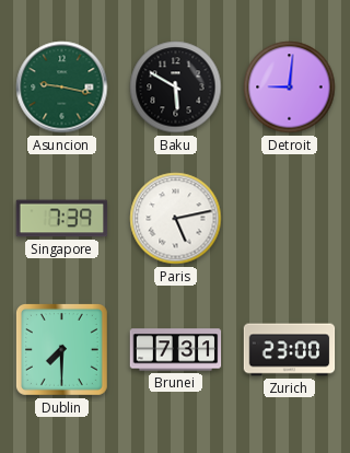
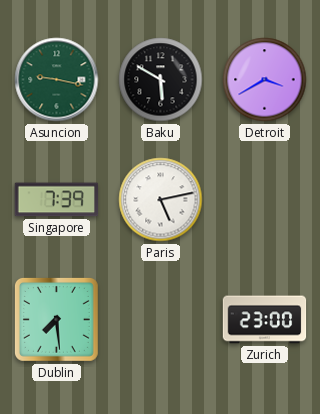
Detroit: 9:01 -> 3:40
Dublin: 7:30 -> 7:29
Brunei: 7:31 -> none
